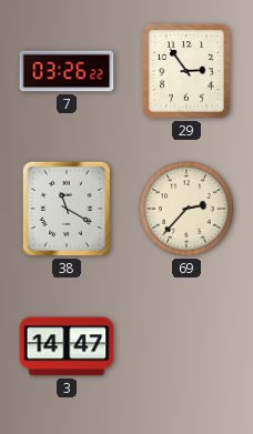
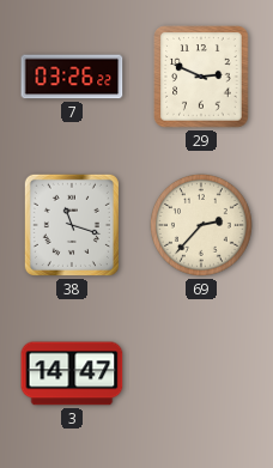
29: 2:54 -> 2:49
38: 11:20 -> 11:18
